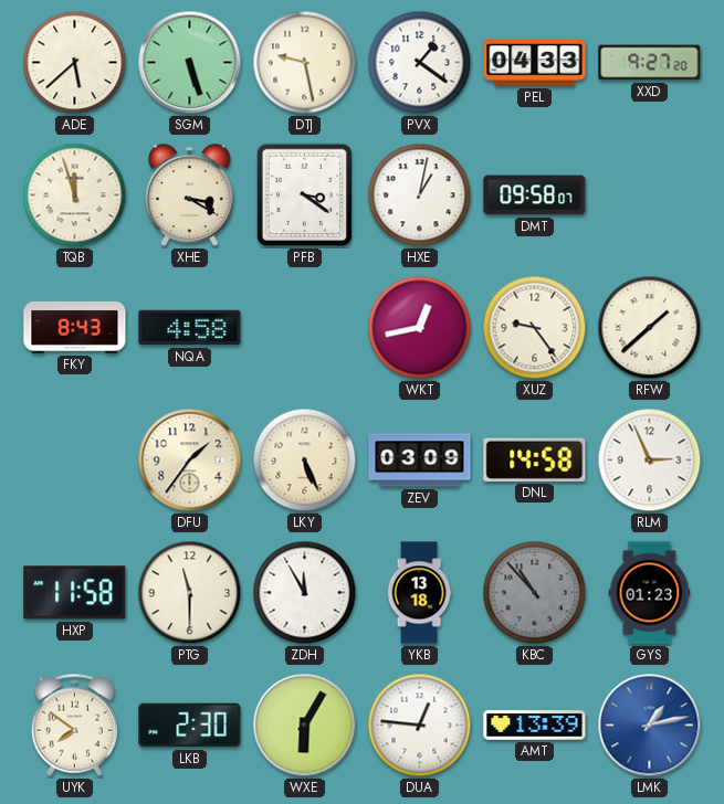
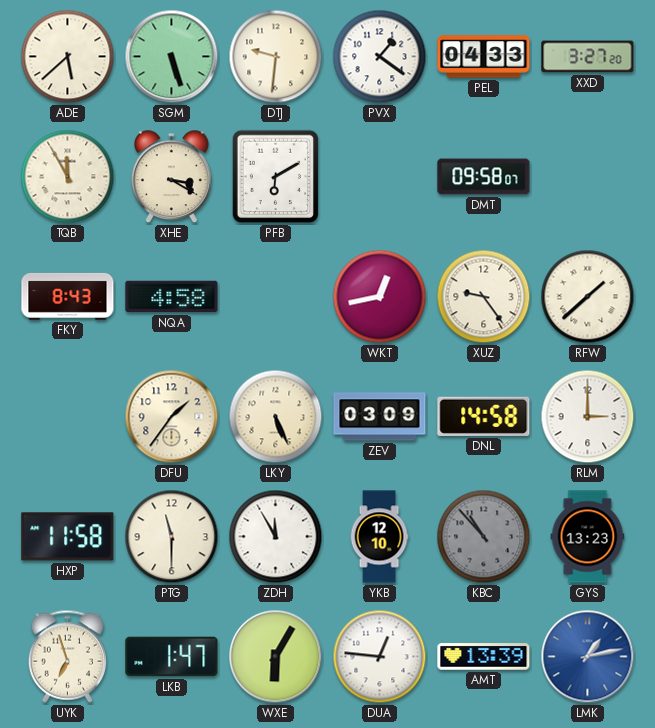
DTJ: 9:28 -> 9:31
XXD: 9:27 -> 3:27
TQB: 11:57 -> 11:55
PFB: 3:21 -> 6:10
HXE: 1:02 -> none
RLM: 2:56 -> 3:00
YKB: 13:18 -> 12:10
GYS: 01:23 -> 13:23
UYK: 7:51 -> 6:57
LKB: 2:30 -> 1:47
